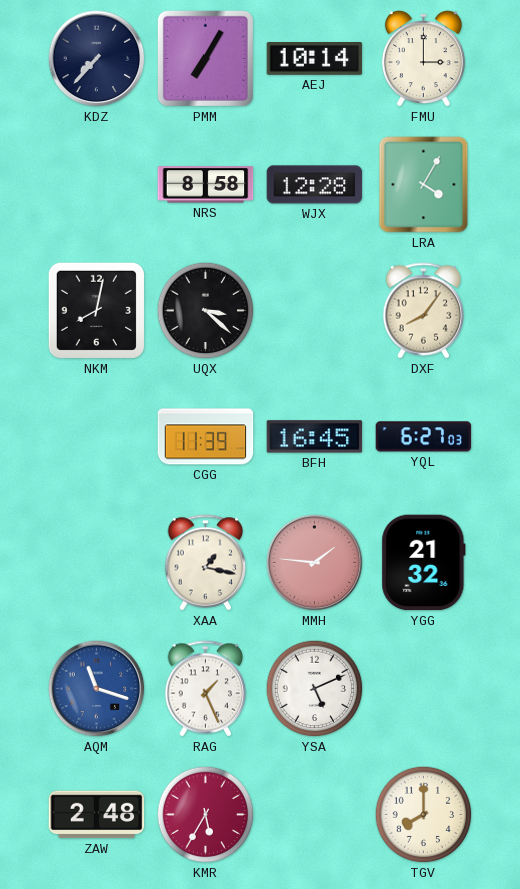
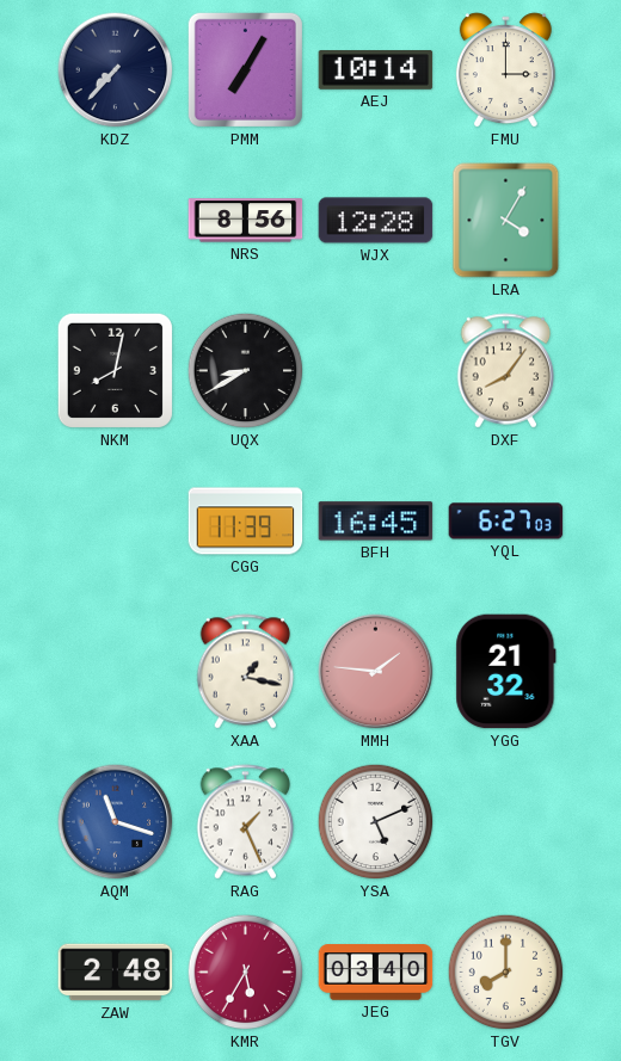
NRS: 8:58 -> 8:56
UQX: 3:22 -> 8:40
JEG: none -> 03:40
